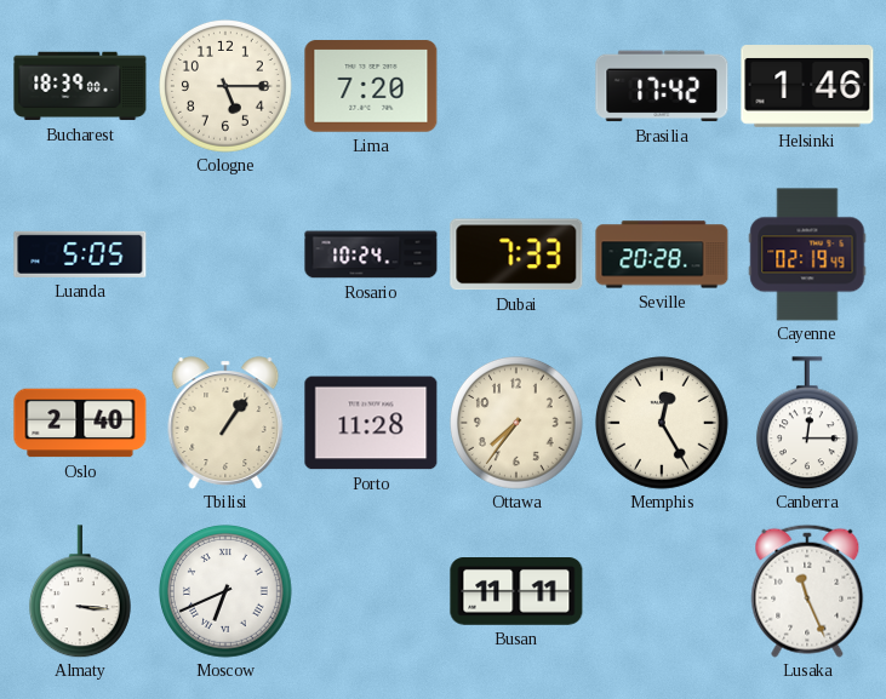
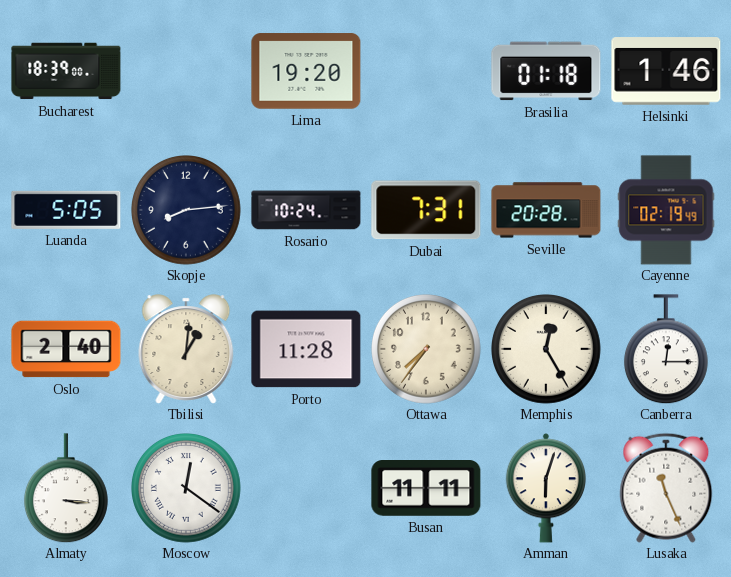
Cologne: 5:15 -> none
Lima: 7:20 -> 19:20
Brasilia: 17:42 -> 01:18
Skopje: none -> 8:14
Dubai: 7:33 -> 7:31
Tbilisi: 1:06 -> 1:01
Moscow: 6:41 -> 12:21
Amman: none -> 6:03
